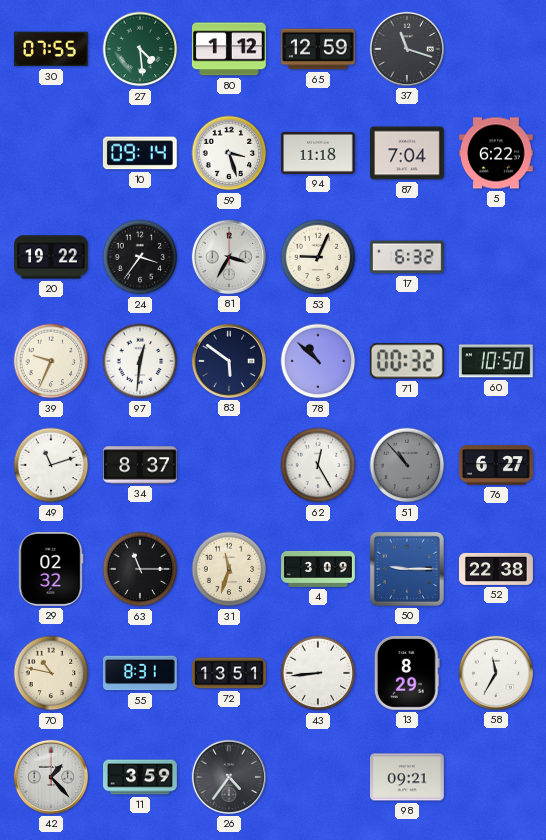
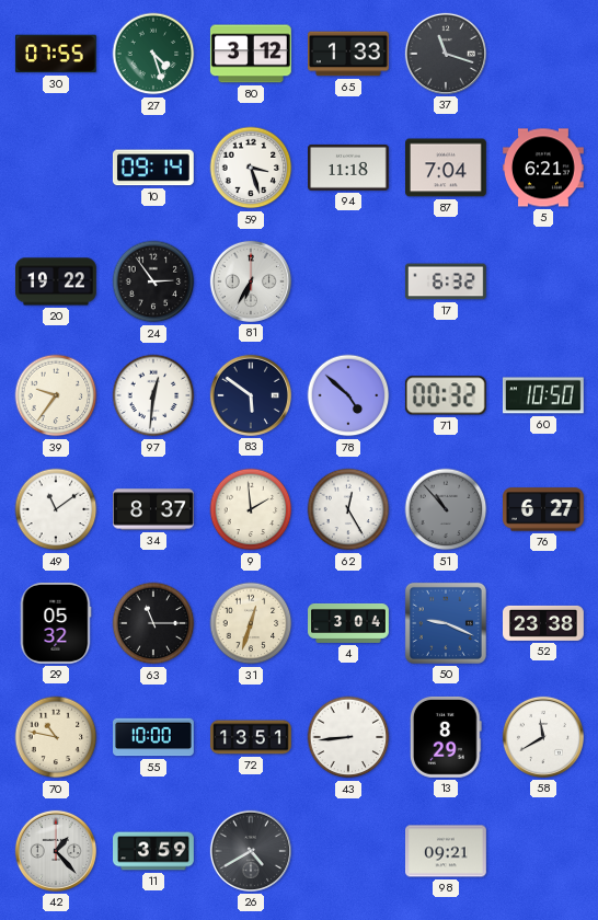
27: 4:29 -> 4:27
80: 1:12 -> 3:12
65: 12:59 -> 1:33
5: 6:22 -> 6:21
24: 3:36 -> 2:54
81: 3:35 -> 6:35
53: 9:04 -> none
39: 9:34 -> 9:36
78: 10:52 -> 4:52
49: 11:12 -> 11:09
9: none -> 1:59
29: 02:32 -> 05:32
31: 11:33 -> 12:33
4: 3:09 -> 3:04
50: 9:15 -> 9:19
52: 22:38 -> 23:38
55: 8:31 -> 10:00
58: 11:35 -> 11:40
26: 4:36 -> 4:40
